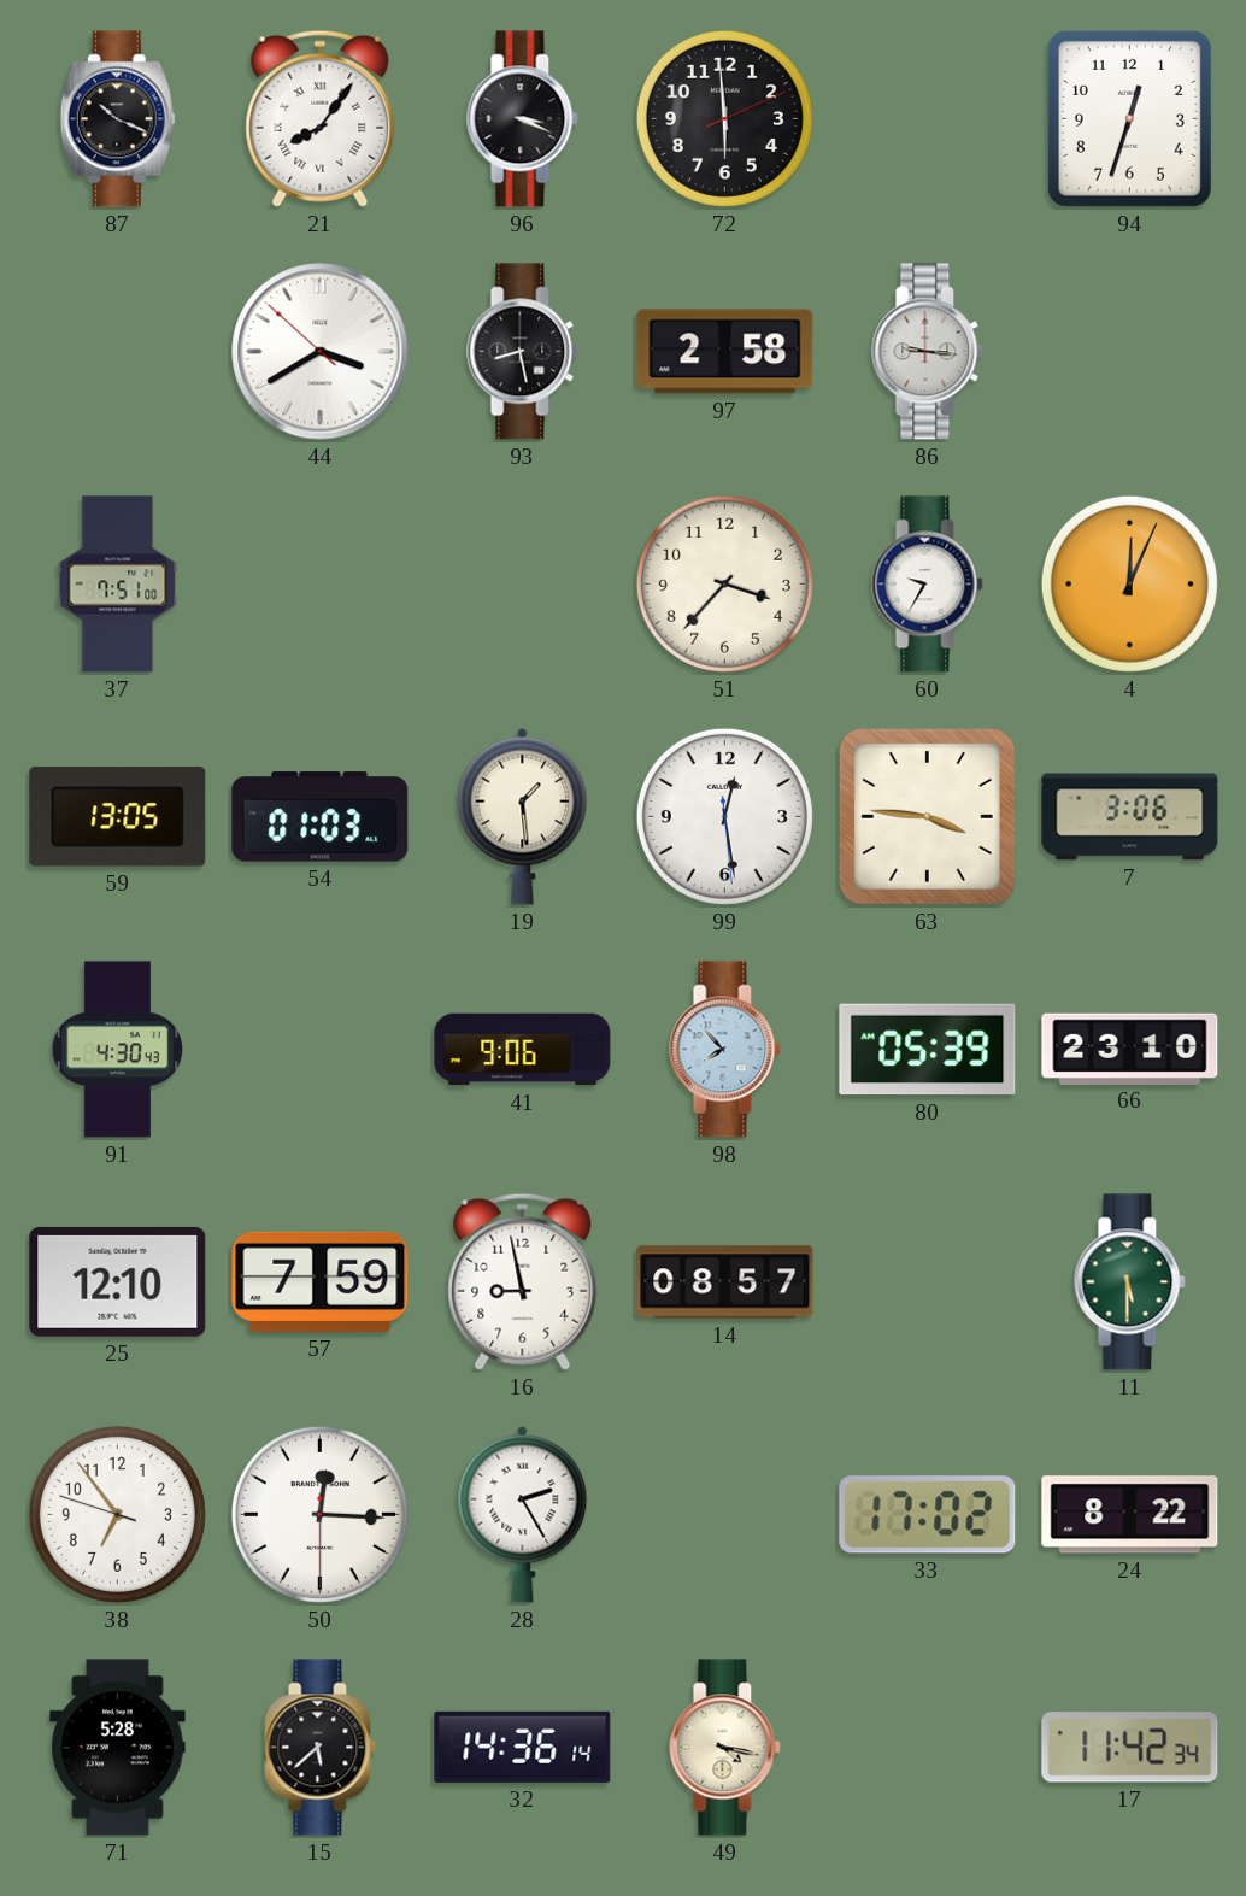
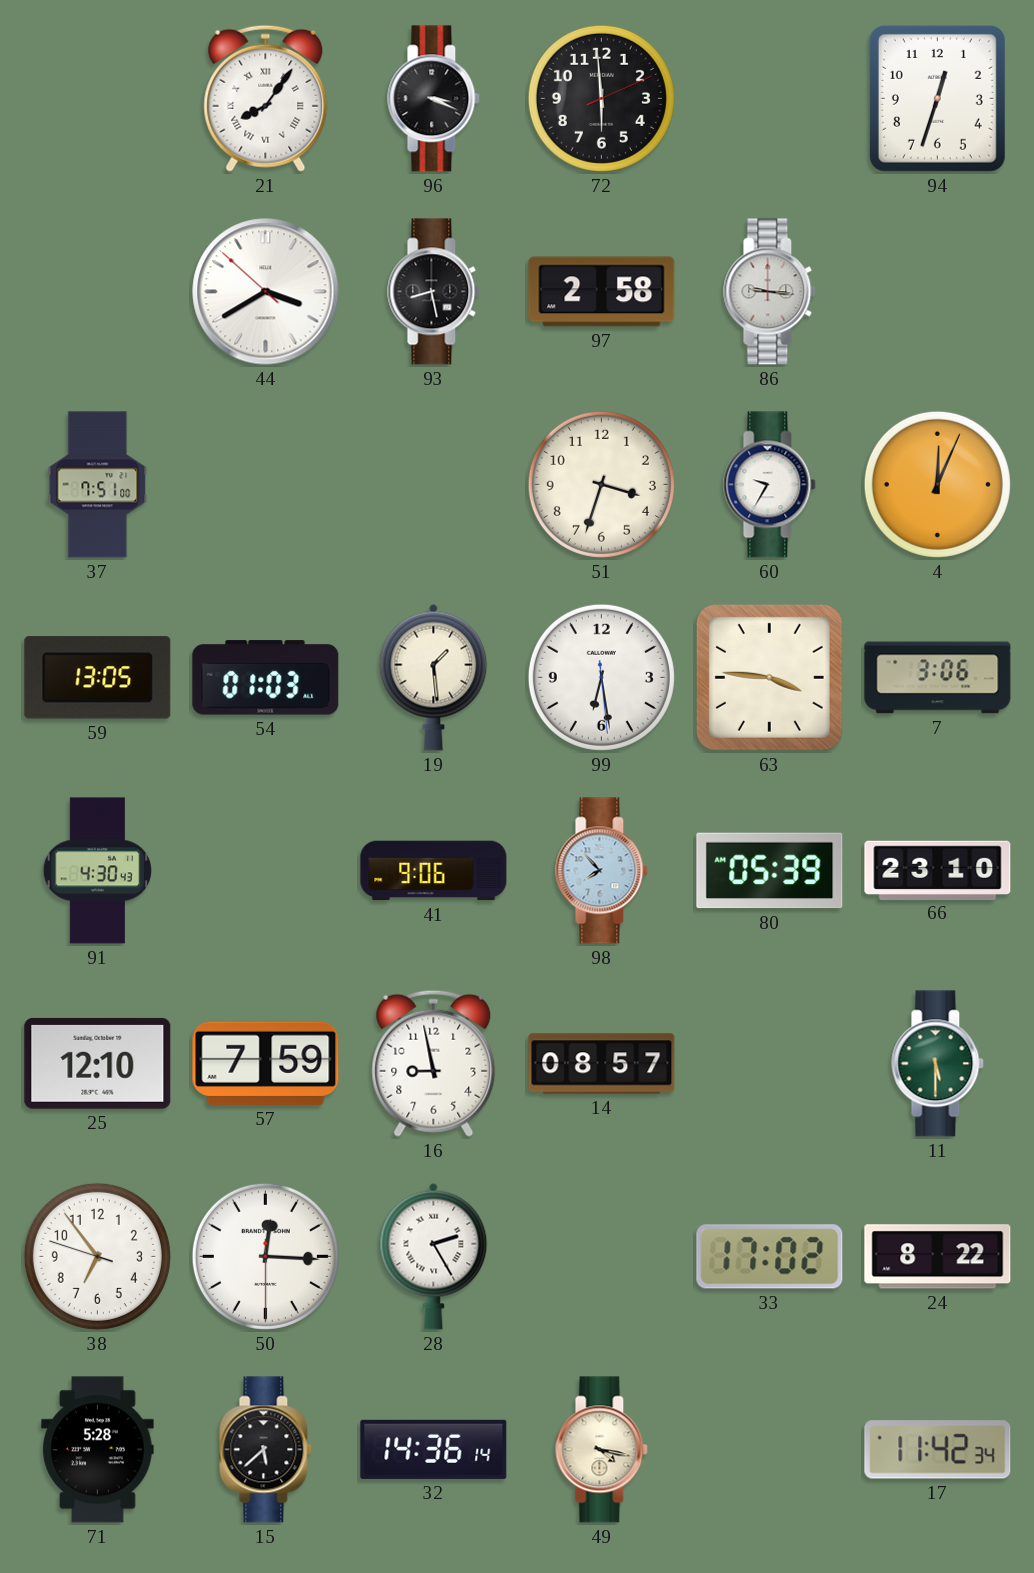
87: 10:19 -> none
51: 3:37 -> 3:33
99: 12:28 -> 6:28
